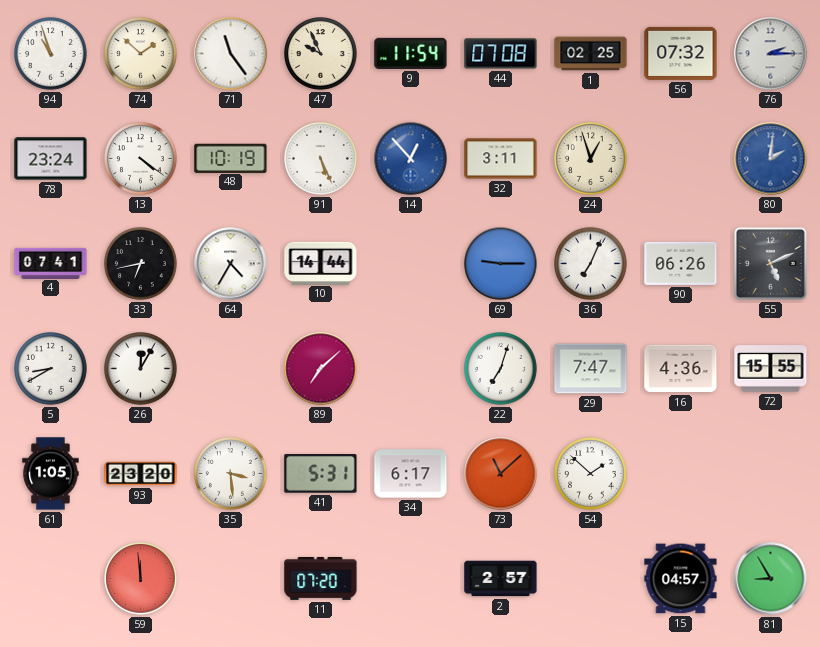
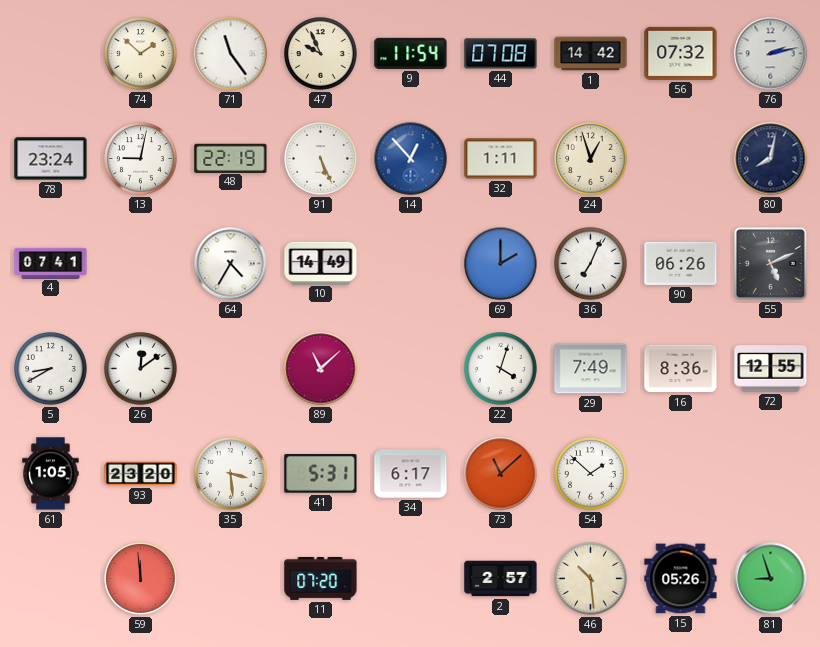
94: 10:57 -> none
1: 02:25 -> 14:42
76: 2:15 -> 2:13
13: 4:21 -> 9:02
48: 10:19 -> 22:19
32: 3:11 -> 1:11
80: 2:01 -> 8:02
80 dial: blue -> navy
33: 6:43 -> none
10: 14:44 -> 14:49
69: 9:15 -> 2:00
26: 12:05 -> 12:09
89: 7:08 -> 11:08
22: 7:03 -> 4:03
29: 7:47 -> 7:49
16: 4:36 -> 8:36
72: 15:55 -> 12:55
46: none -> 10:29
15: 04:57 -> 05:26
81: 8:55 -> 8:57
